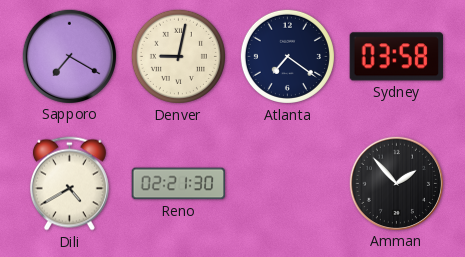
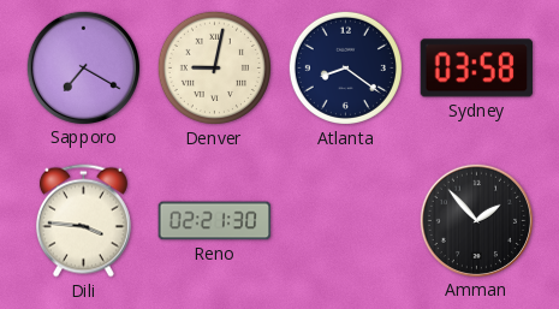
Atlanta: 7:21 -> 8:21
Dili: 4:40 -> 3:46
